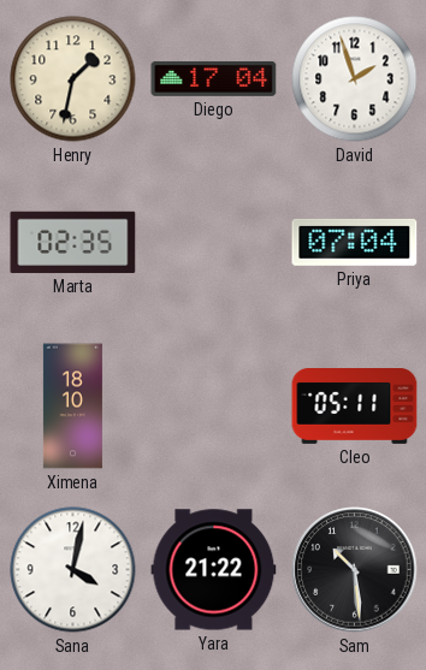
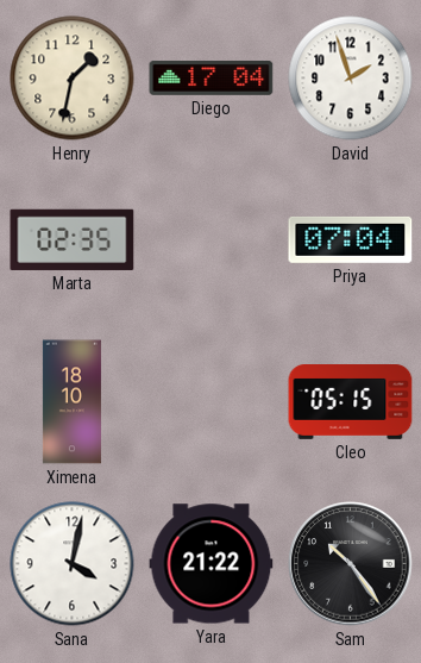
Cleo: 05:11 -> 05:15
Sam: 10:29 -> 10:24
